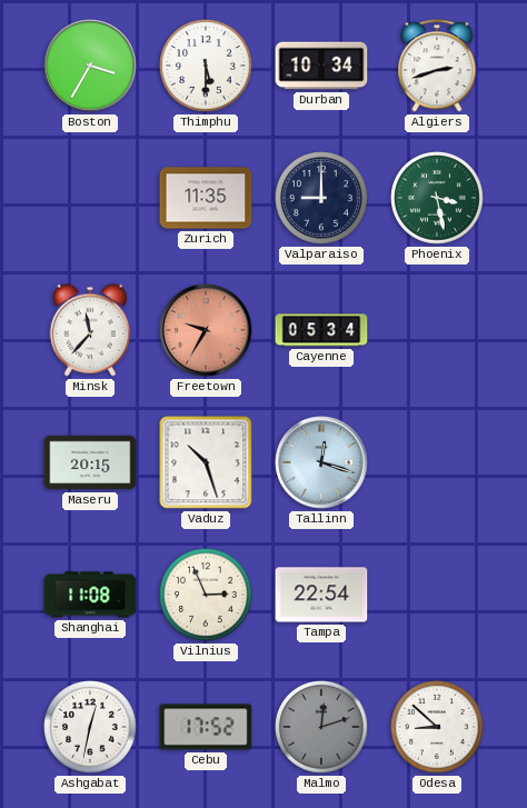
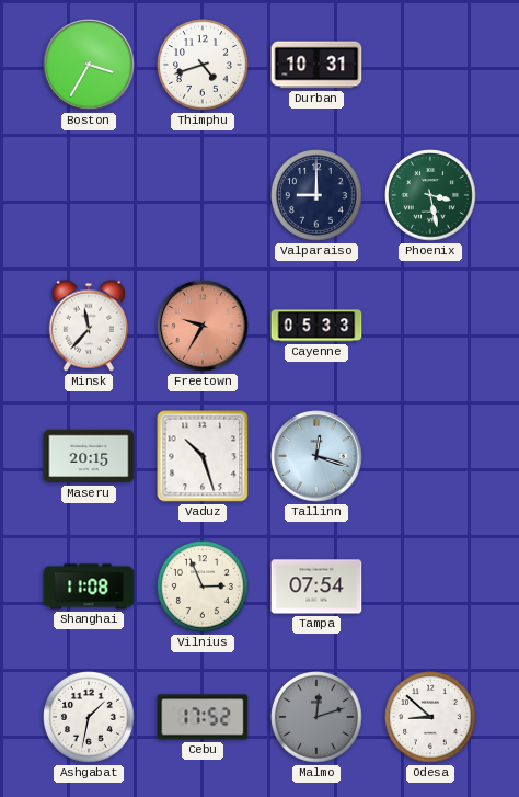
Thimphu: 5:30 -> 4:42
Durban: 10:34 -> 10:31
Algiers: 2:42 -> none
Zurich: 11:35 -> none
Cayenne: 05:34 -> 05:33
Tampa: 22:54 -> 07:54
Ashgabat: 12:32 -> 1:32
